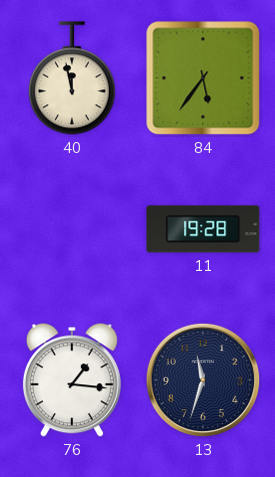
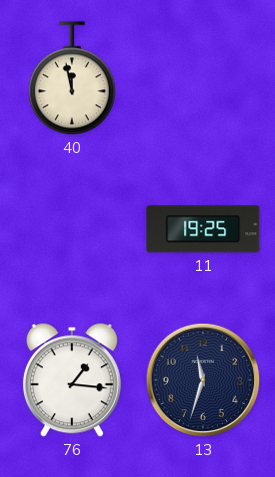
84: 5:36 -> none
11: 19:28 -> 19:25
